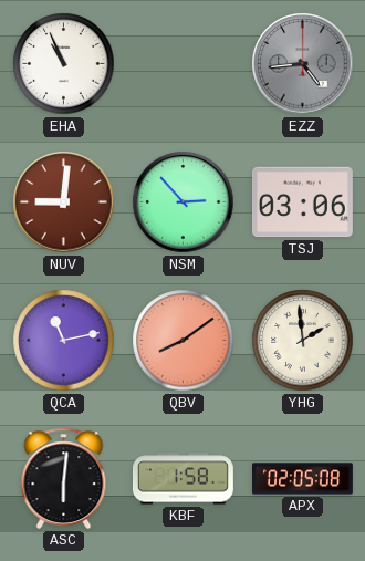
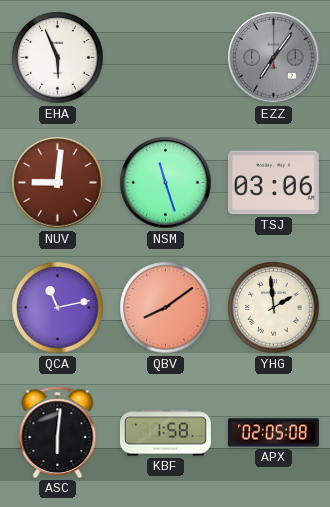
EHA: 10:56 -> 5:56
EZZ: 4:44 -> 7:06
NSM: 2:53 -> 11:27
